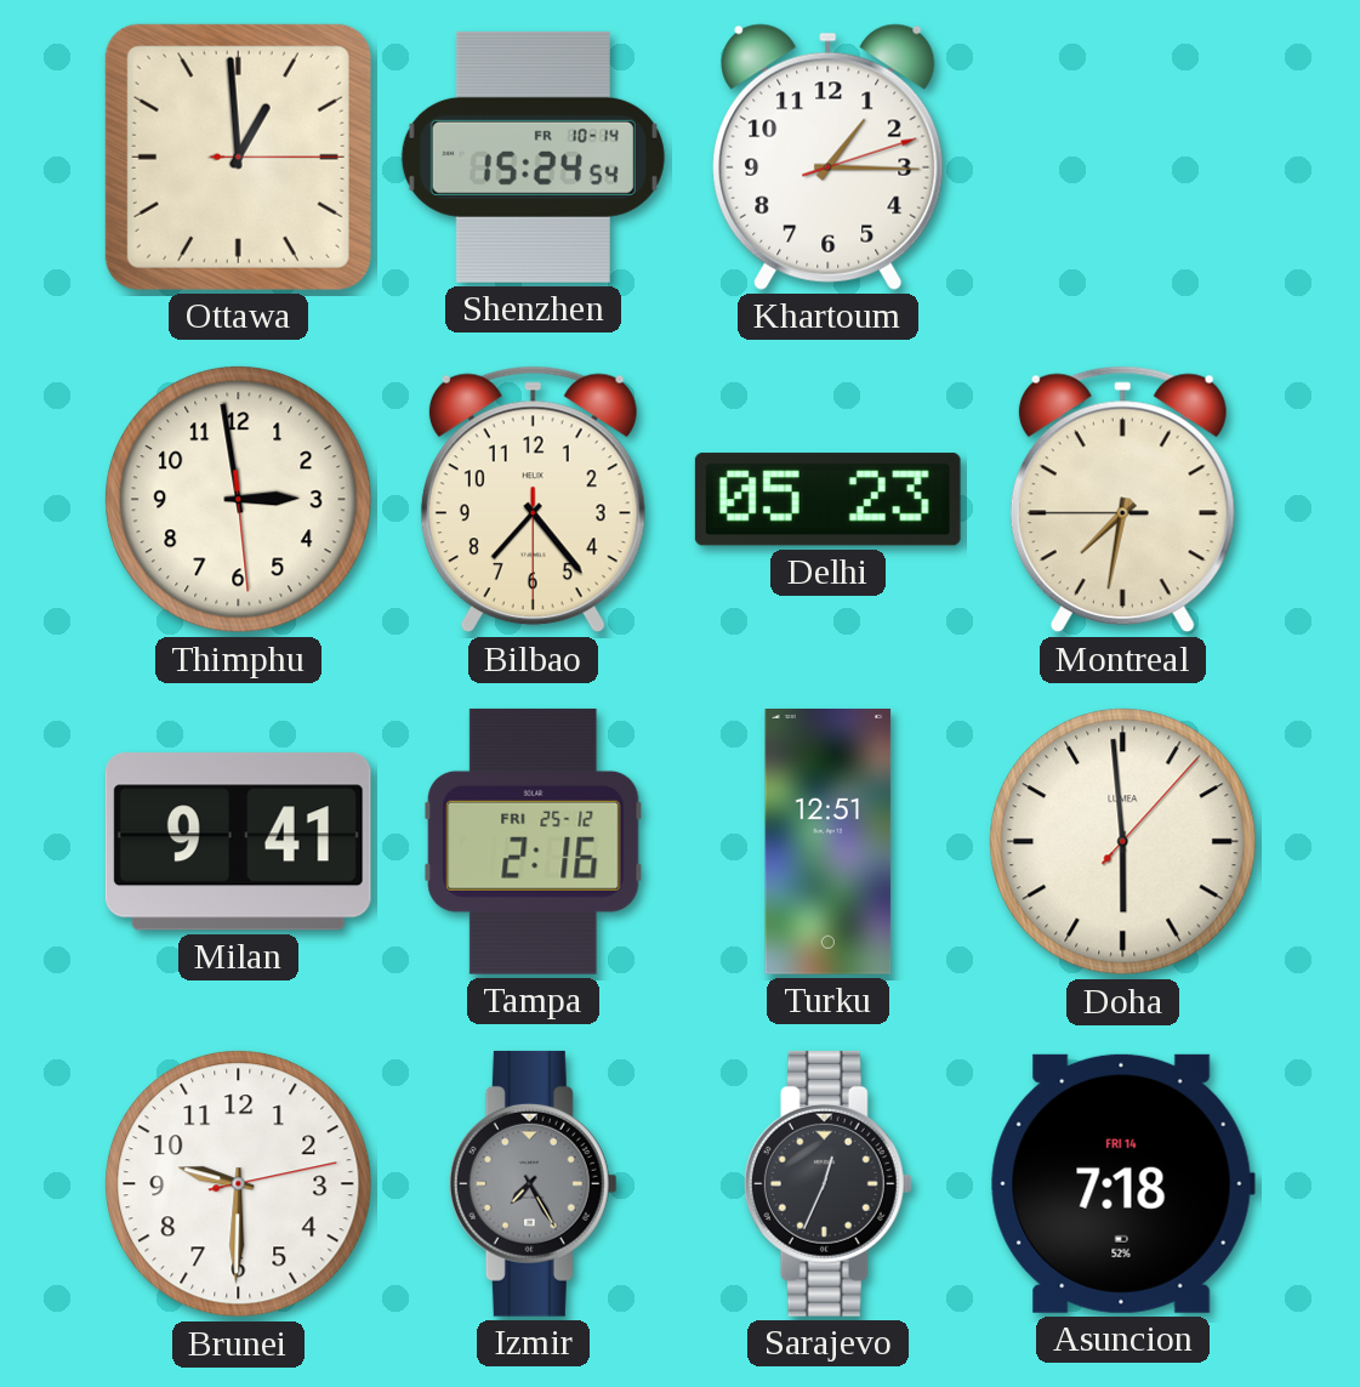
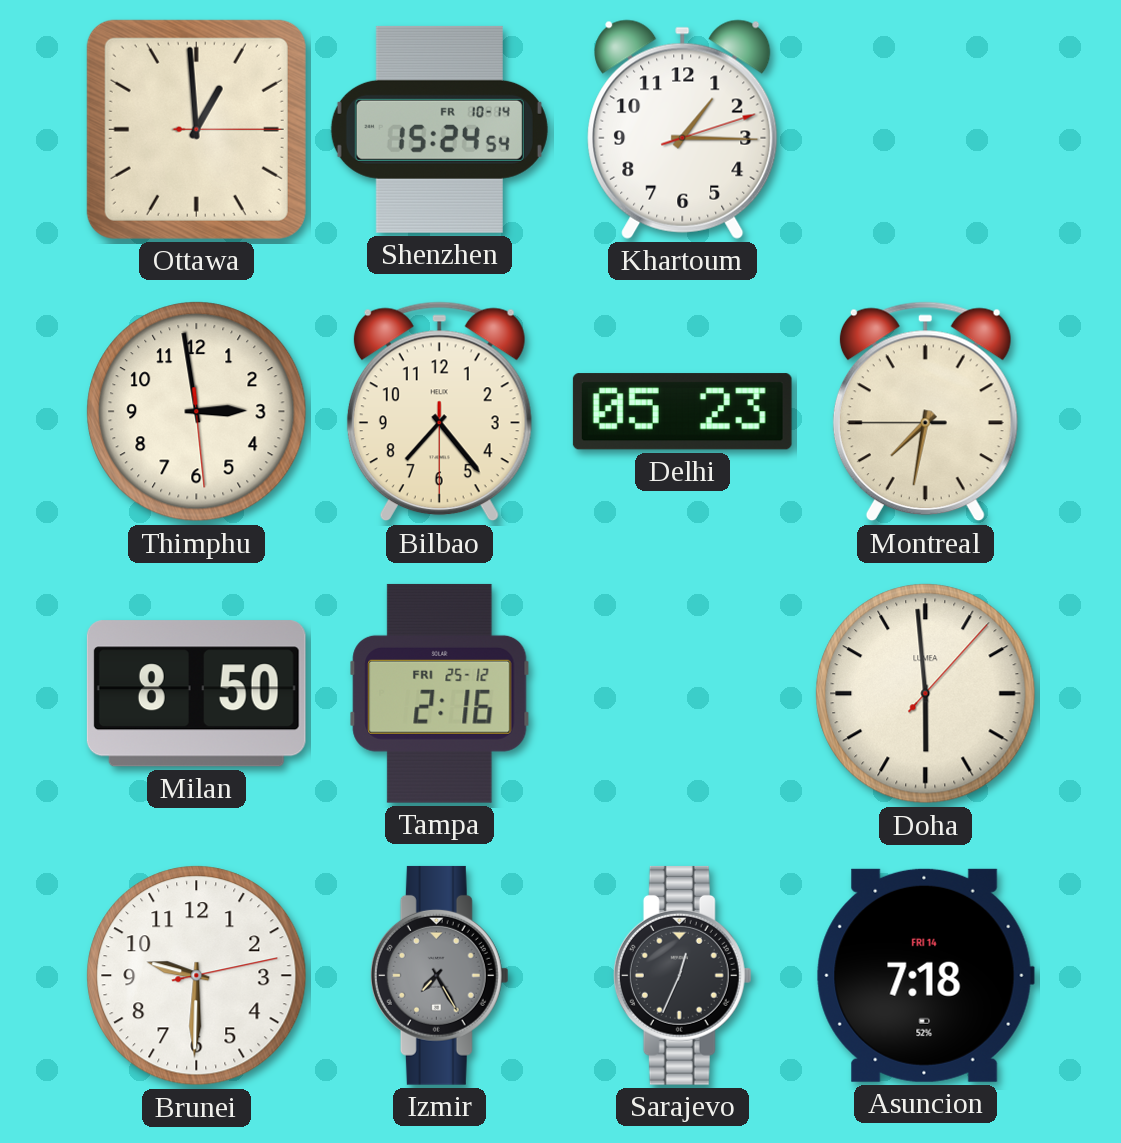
Milan: 9:41 -> 8:50
Turku: 12:51 -> none
